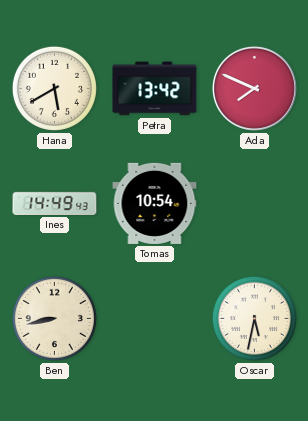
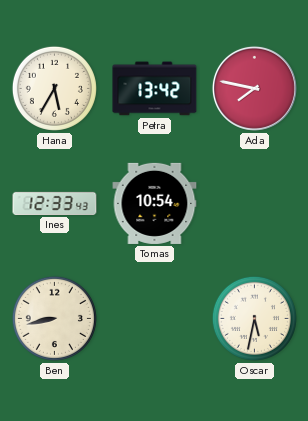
Hana: 5:40 -> 5:35
Ada: 7:49 -> 7:47
Ines: 14:49 -> 12:33
